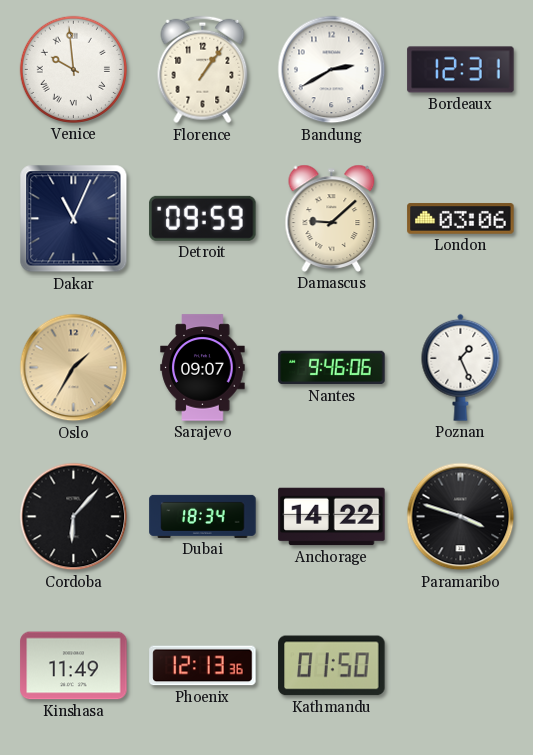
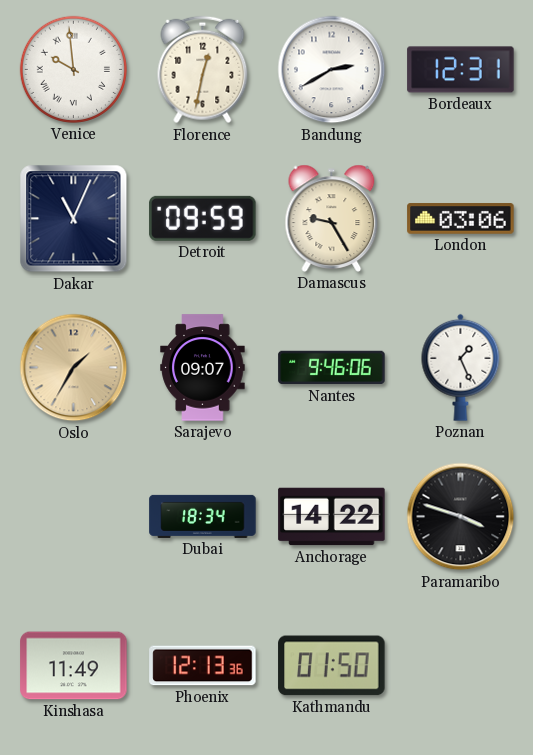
Florence: 1:06 -> 12:32
Damascus: 9:08 -> 9:25
Cordoba: 6:07 -> none
